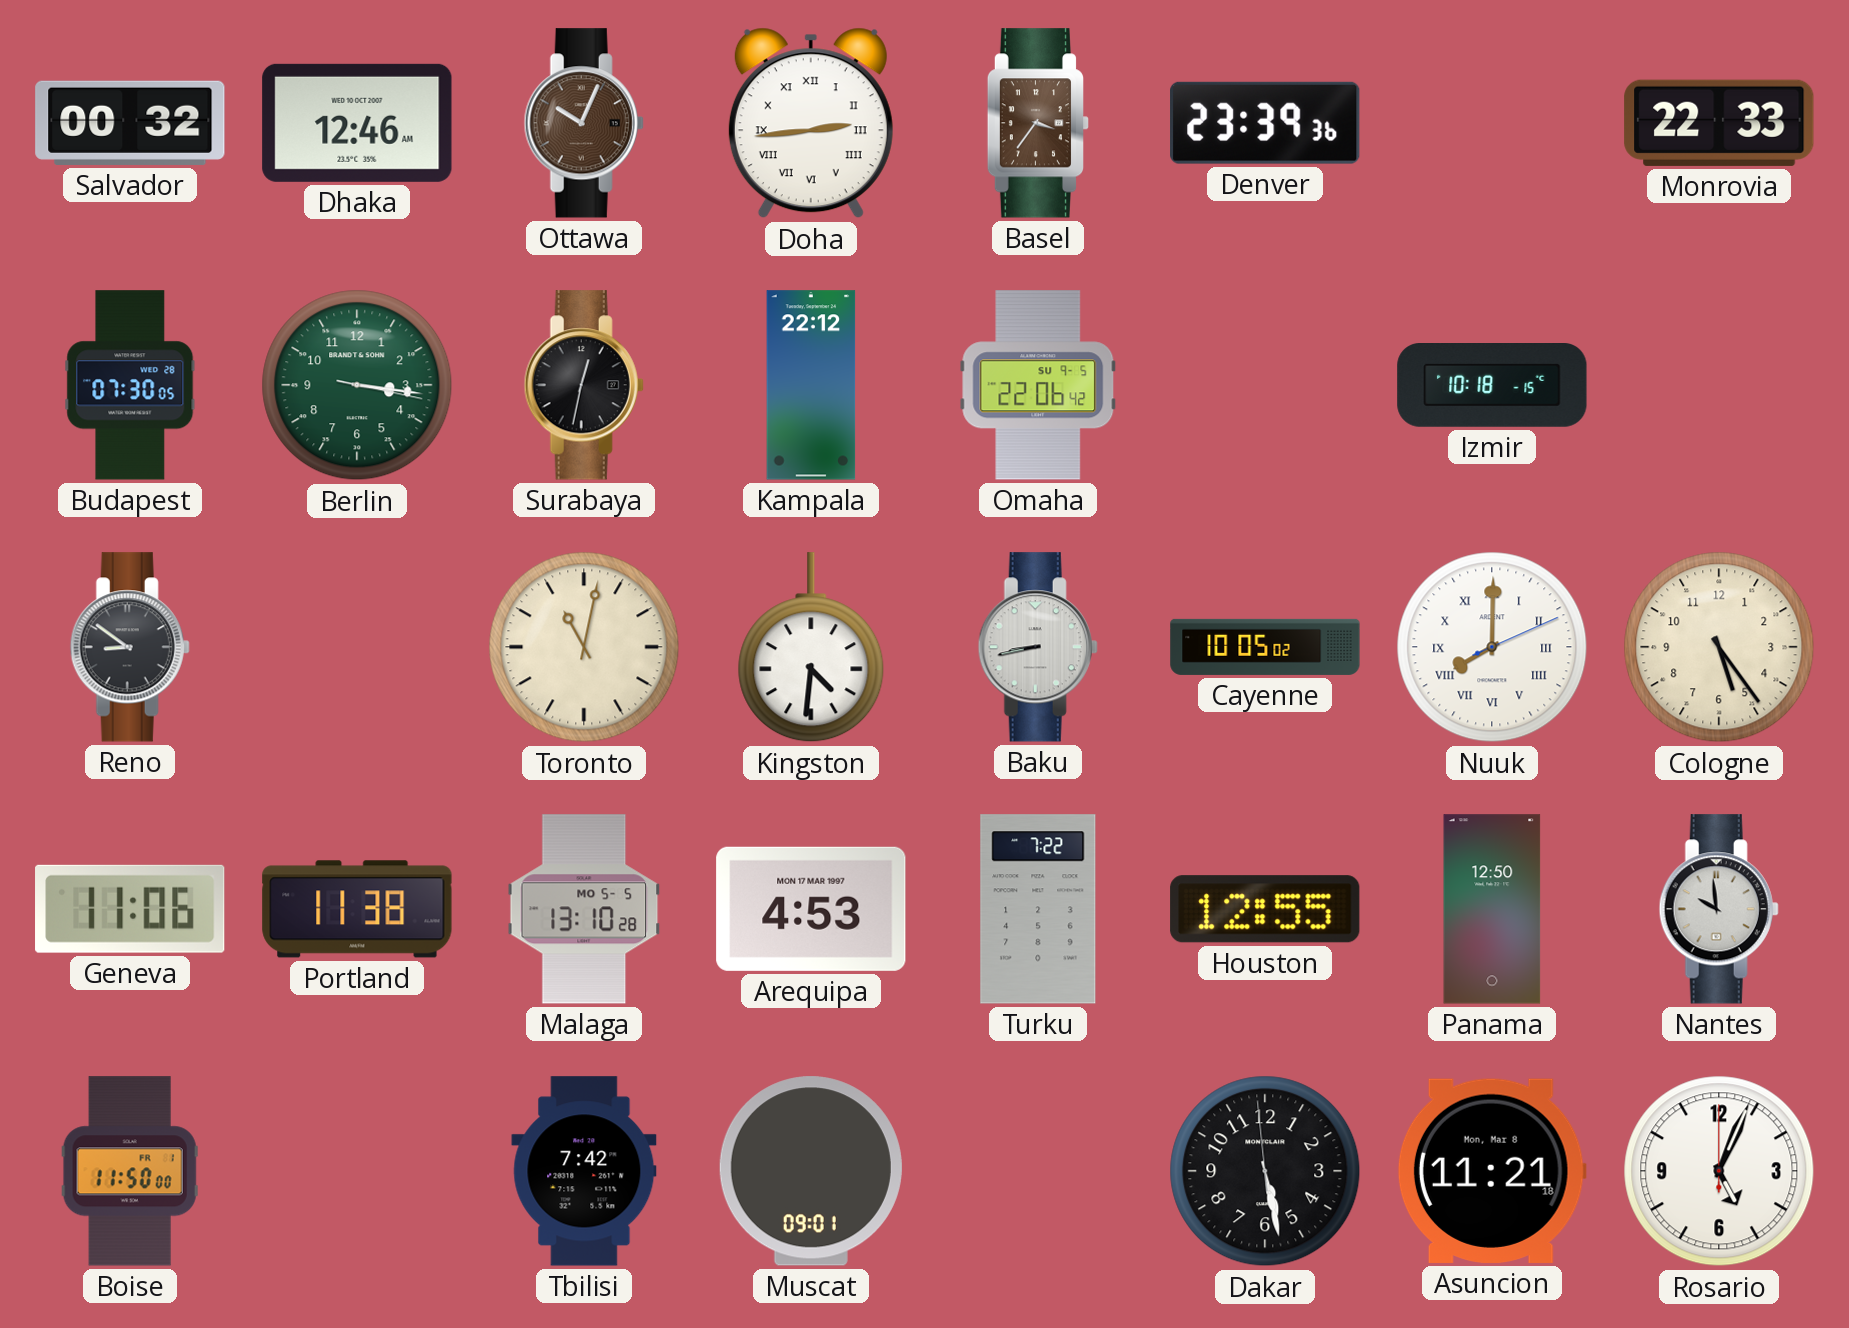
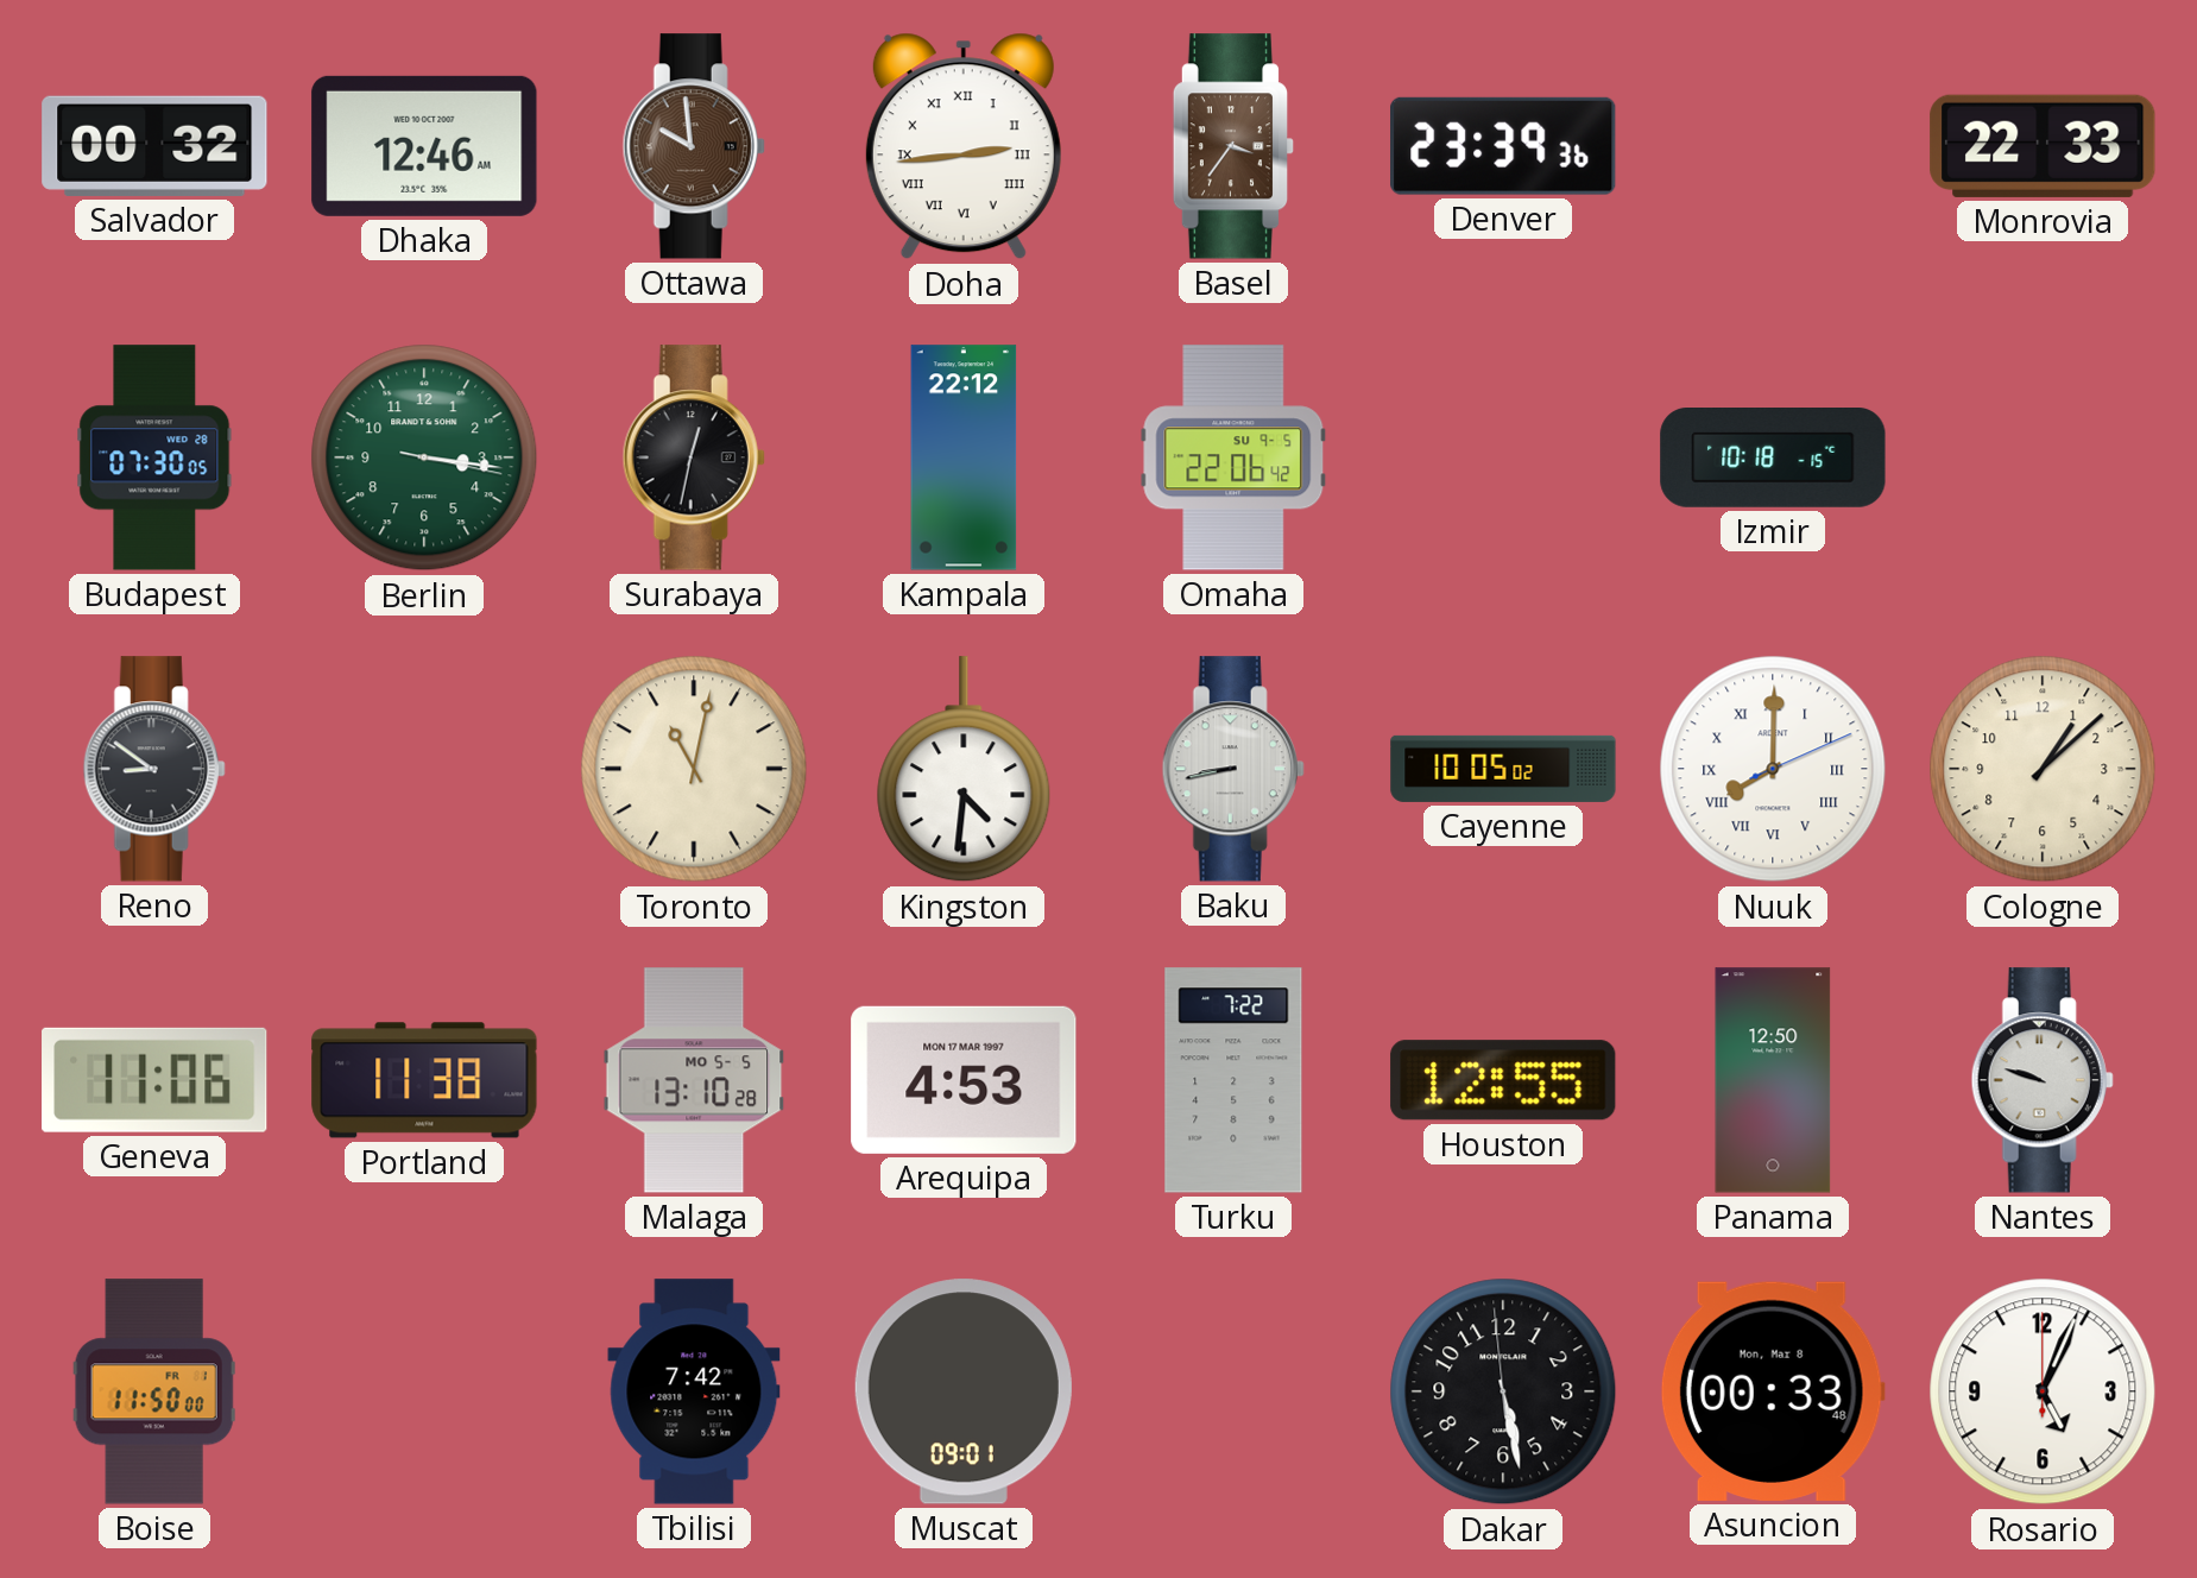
Ottawa: 10:04 -> 9:59
Cologne: 5:24 -> 1:08
Nantes: 9:59 -> 9:48
Asuncion: 11:21 -> 00:33
